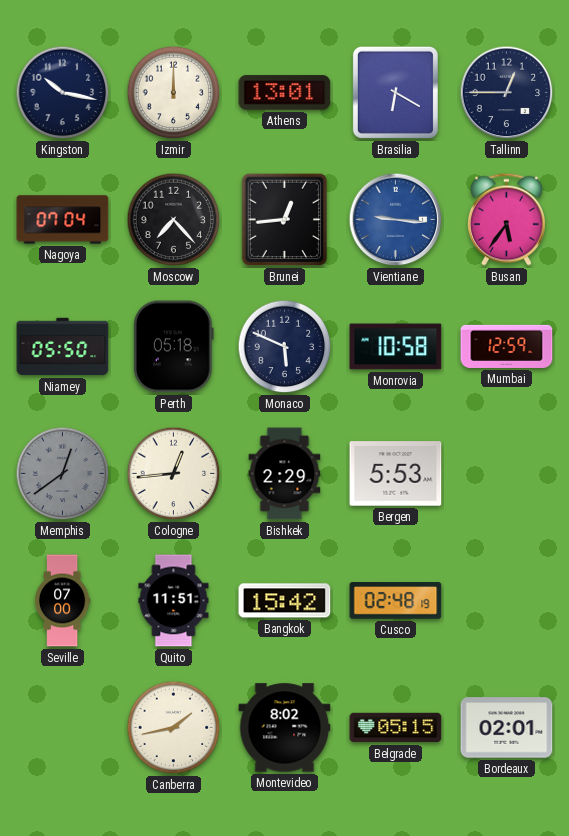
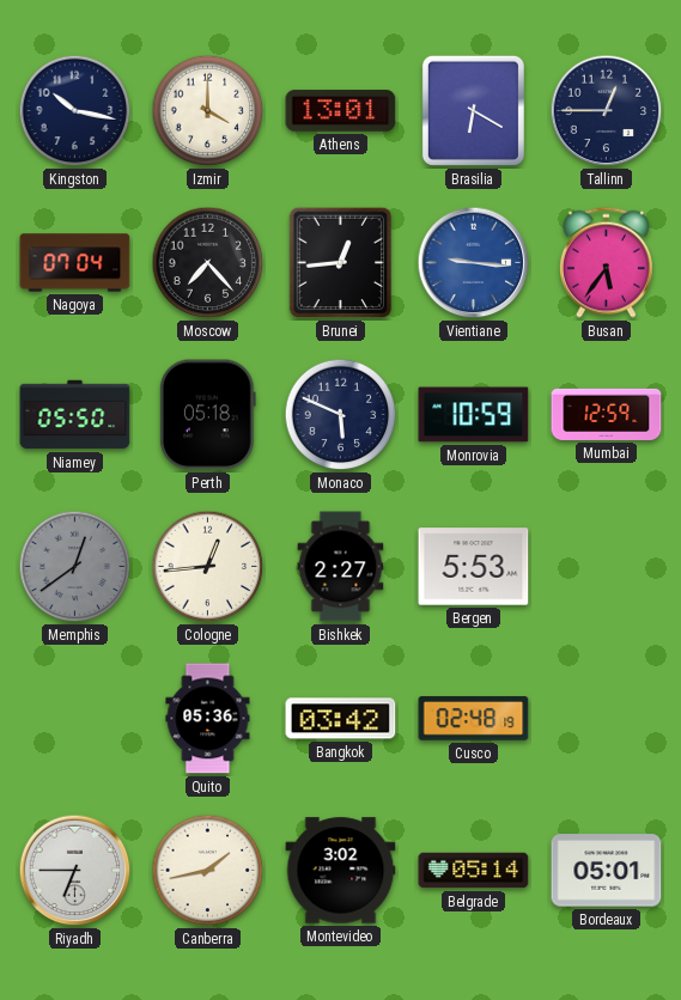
Izmir: 12:00 -> 4:00
Monrovia: 10:58 -> 10:59
Bishkek: 2:29 -> 2:27
Seville: 07:00 -> none
Quito: 11:51 -> 05:36
Bangkok: 15:42 -> 03:42
Riyadh: none -> 6:45
Montevideo: 8:02 -> 3:02
Belgrade: 05:15 -> 05:14
Bordeaux: 02:01 -> 05:01
